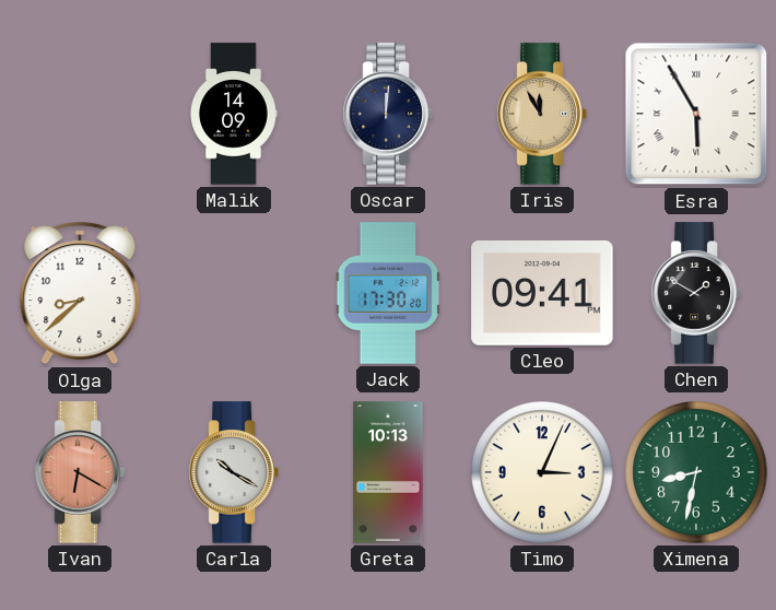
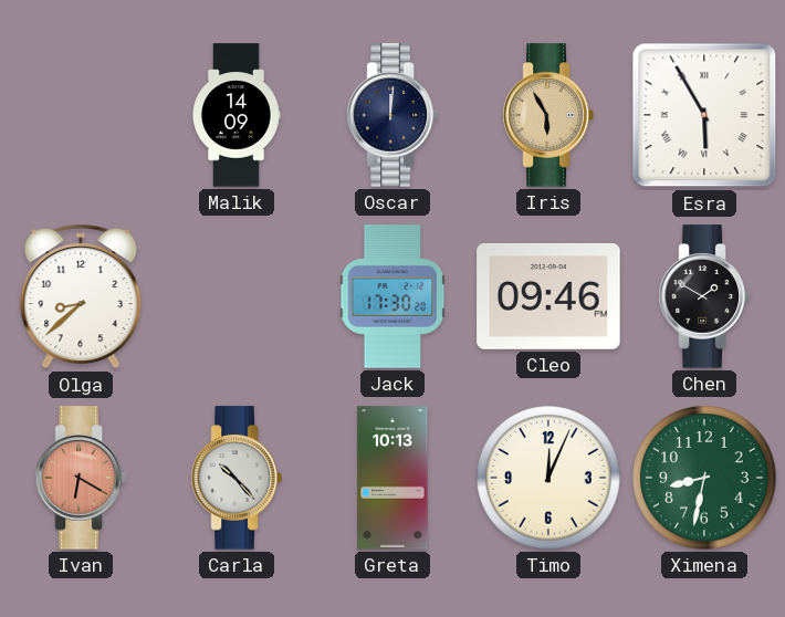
Iris: 11:55 -> 5:55
Cleo: 09:41 -> 09:46
Carla: 10:20 -> 10:23
Timo: 3:04 -> 12:04
